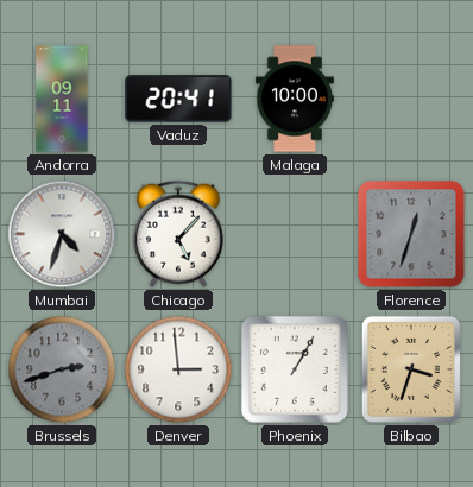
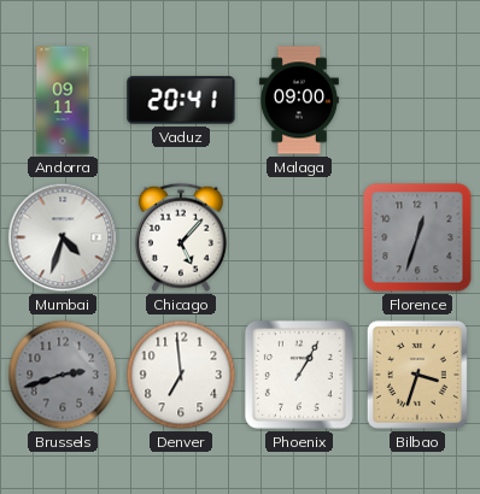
Malaga: 10:00 -> 09:00
Denver: 2:59 -> 6:59
